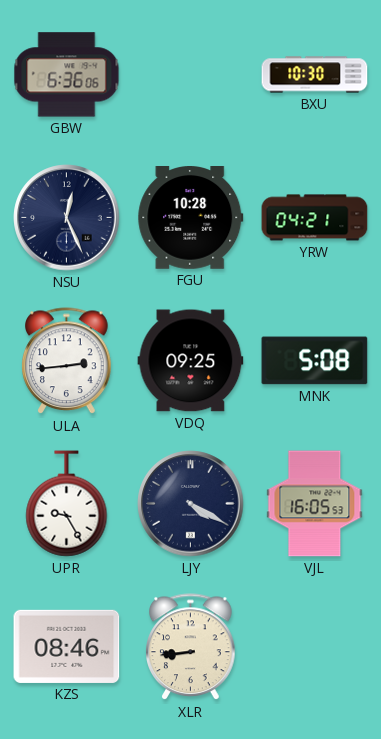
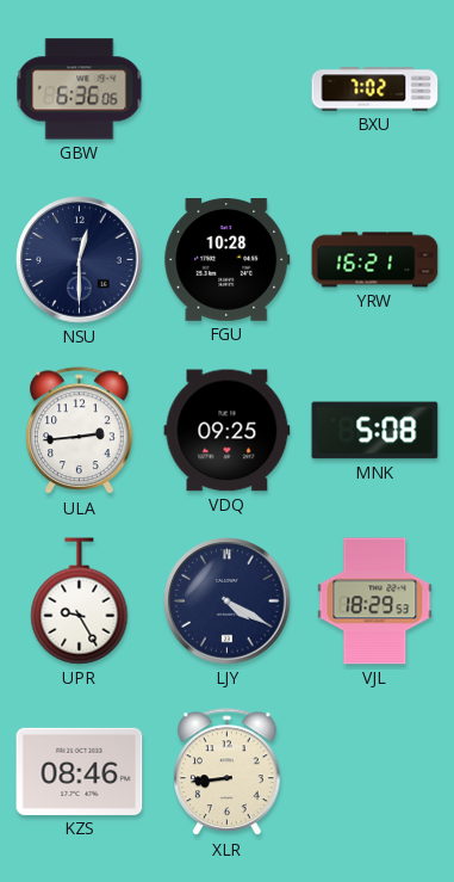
BXU: 10:30 -> 7:02
NSU: 12:26 -> 12:30
YRW: 04:21 -> 16:21
VJL: 16:05 -> 18:29
